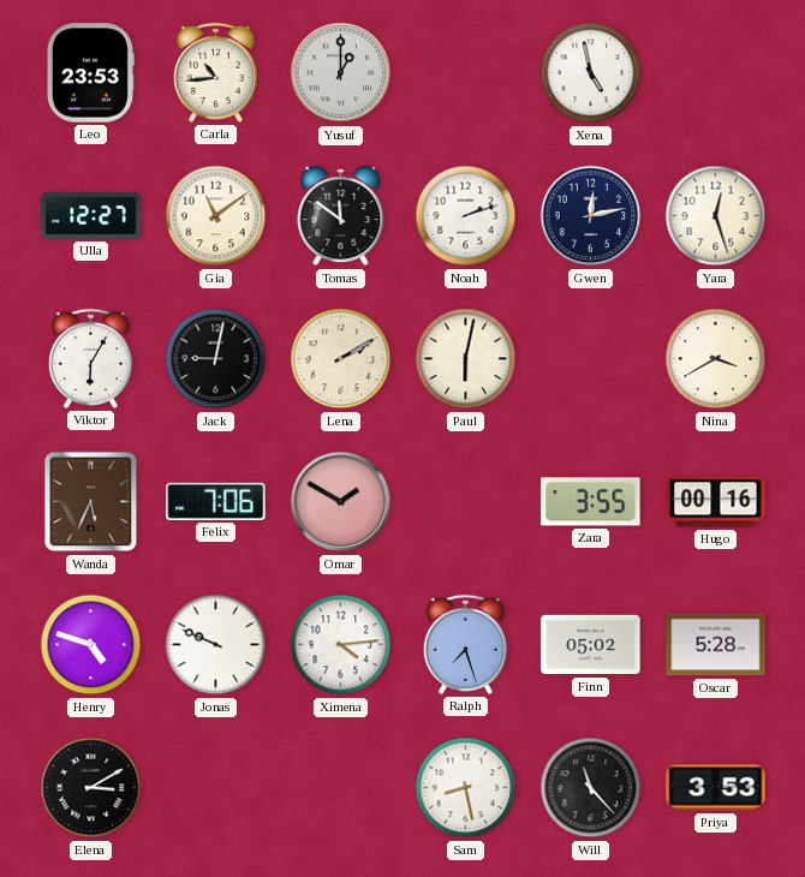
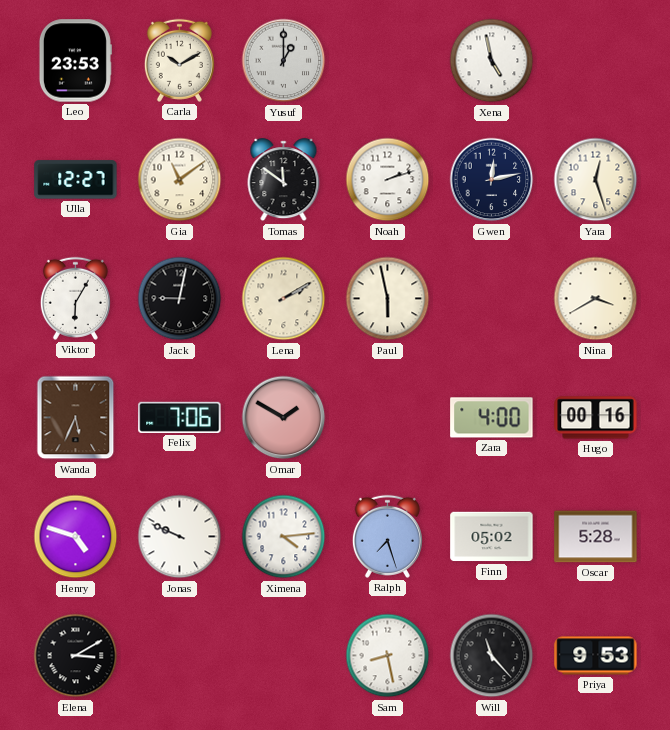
Carla: 10:44 -> 10:10
Paul: 6:02 -> 5:58
Zara: 3:55 -> 4:00
Priya: 3:53 -> 9:53
